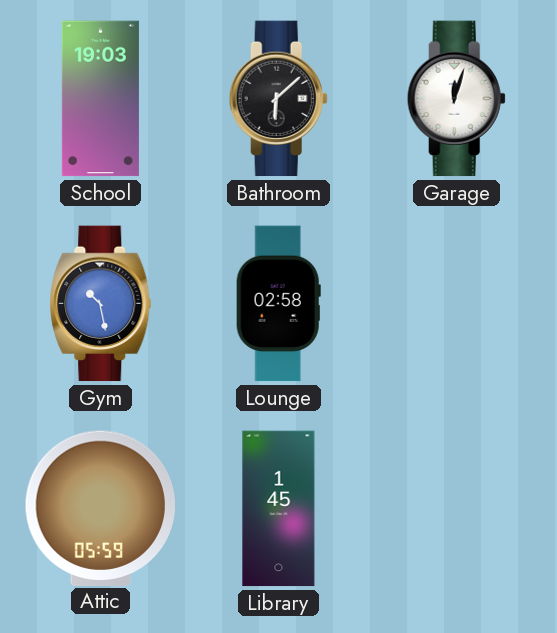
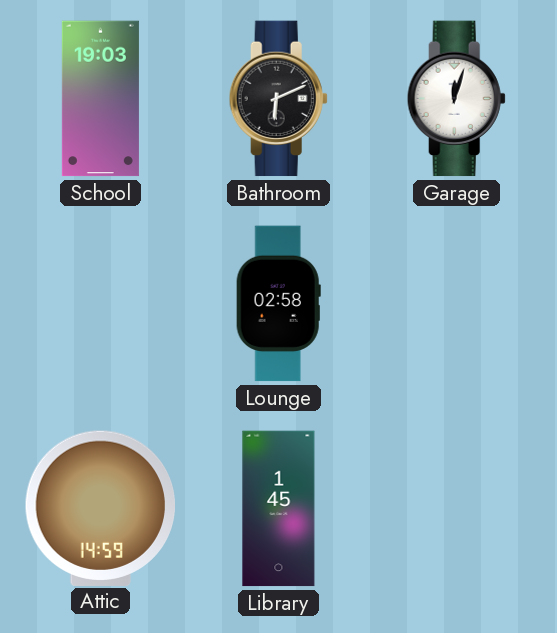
Bathroom: 6:08 -> 6:11
Gym: 10:28 -> none
Attic: 05:59 -> 14:59
